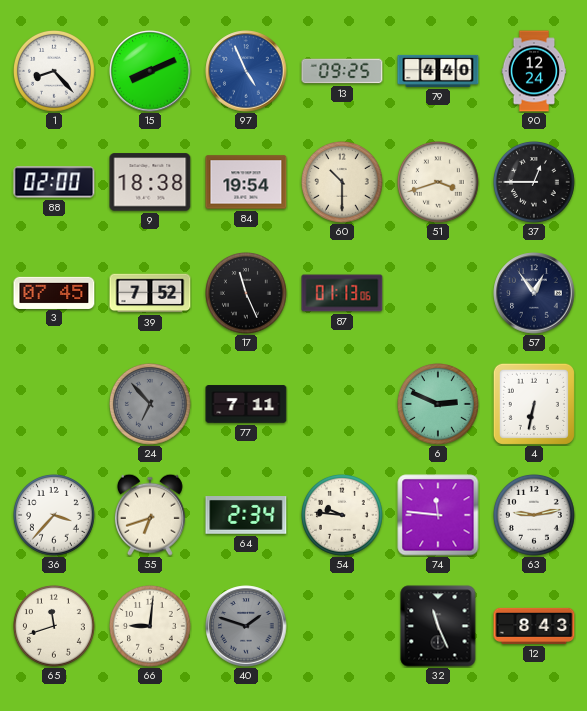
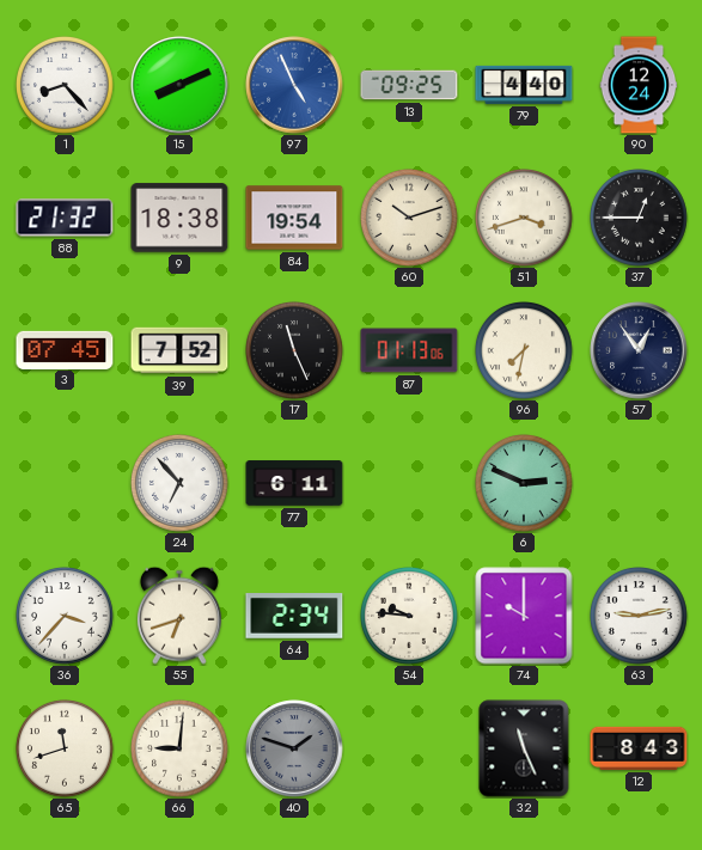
88: 02:00 -> 21:32
60: 10:30 -> 10:12
96: none -> 7:32
24 dial: grey -> white
77: 7:11 -> 6:11
4: 6:32 -> none
74: 11:46 -> 10:00
